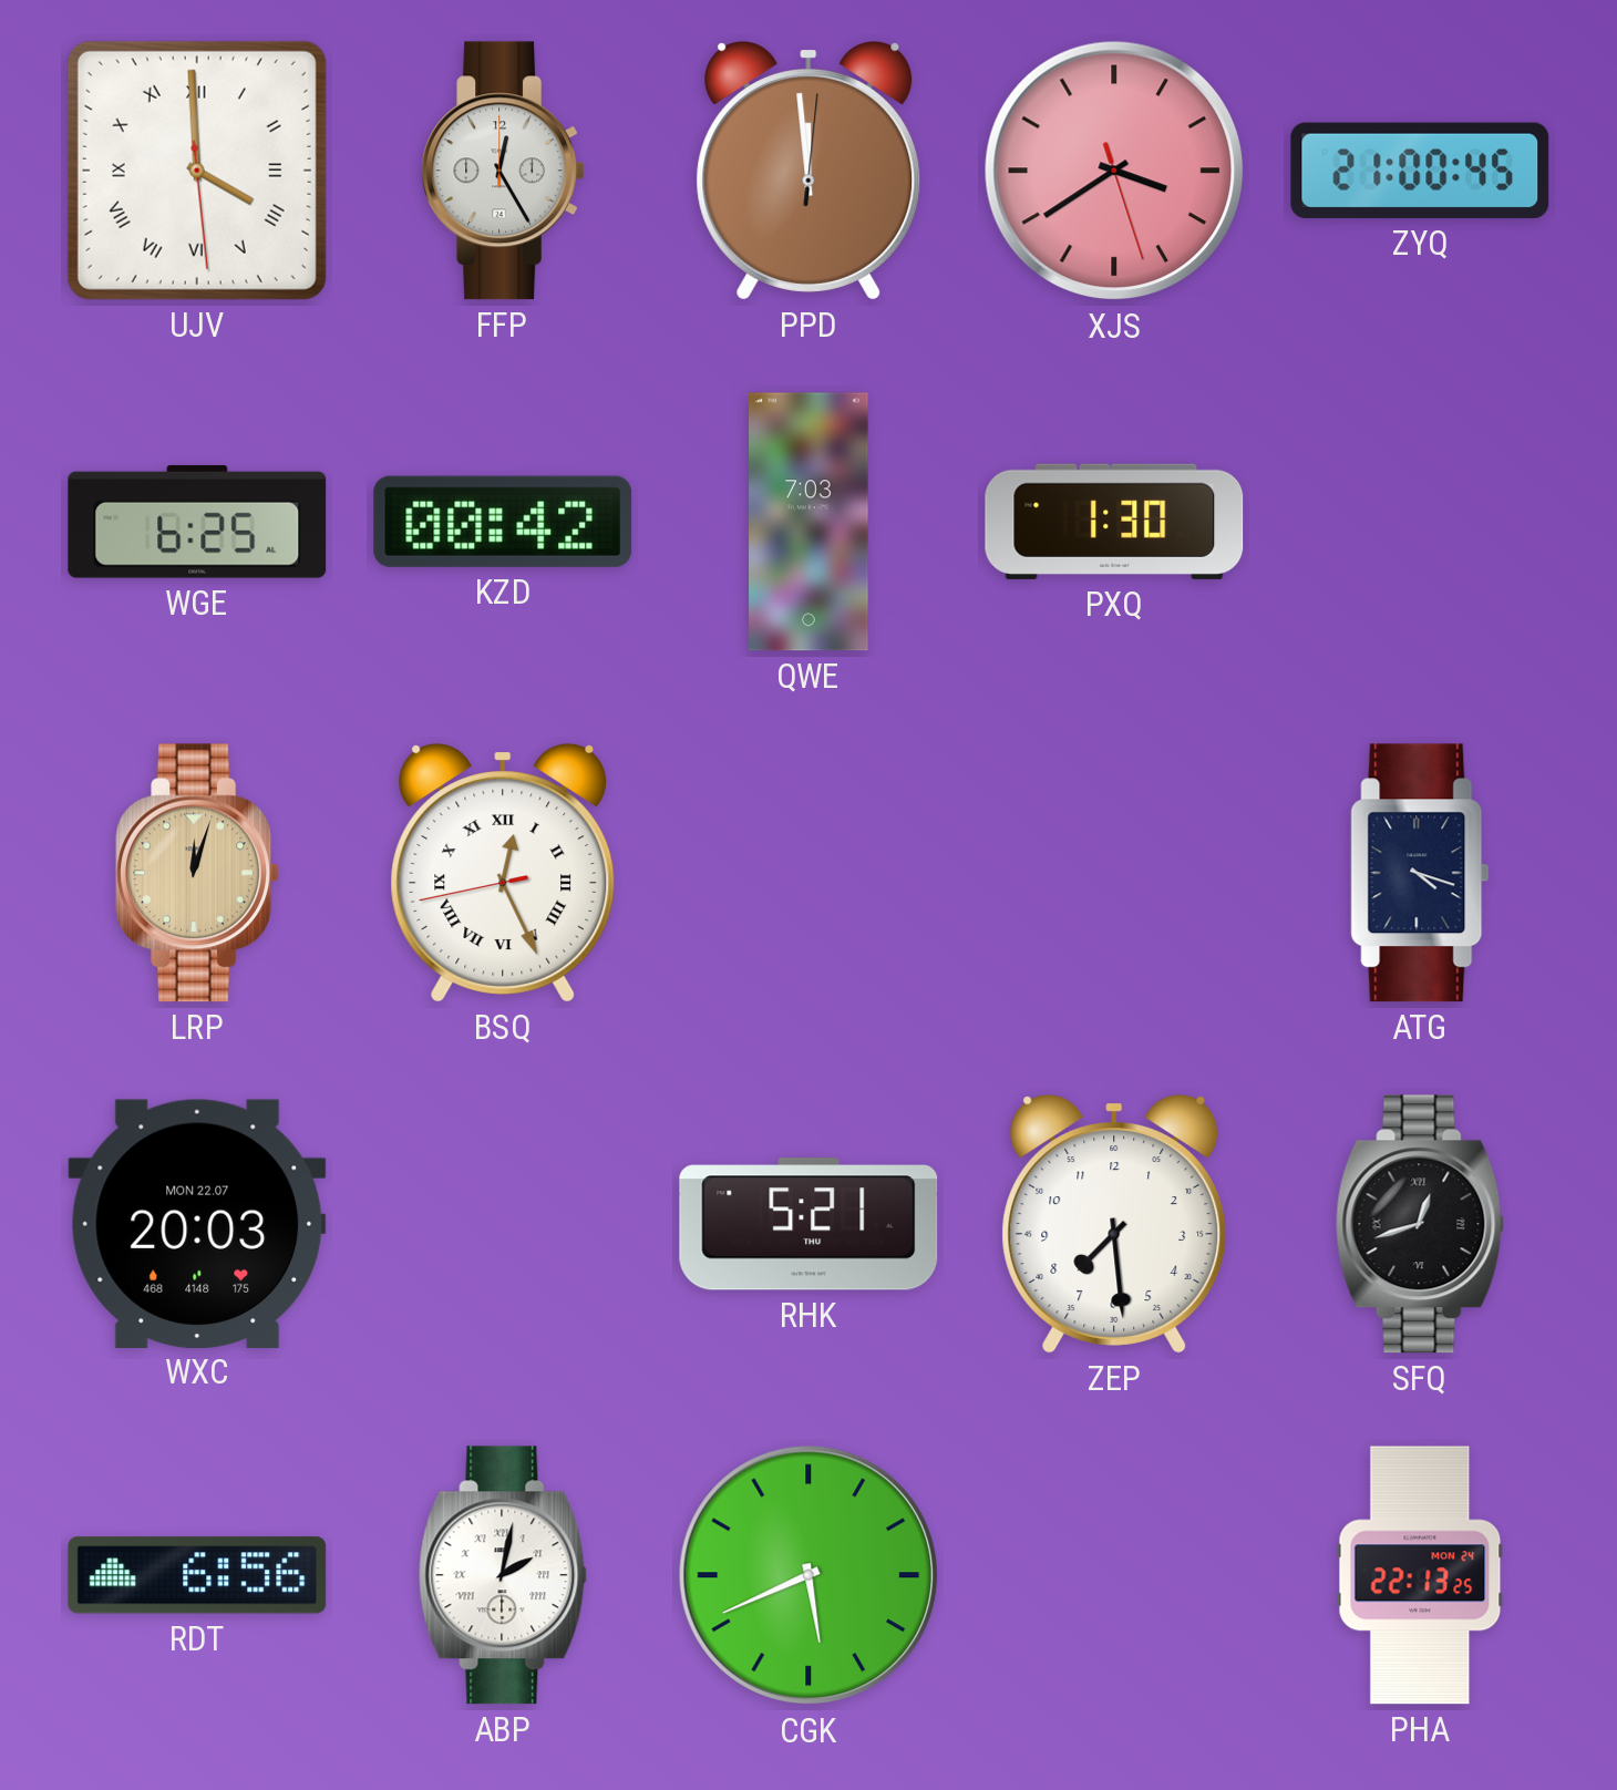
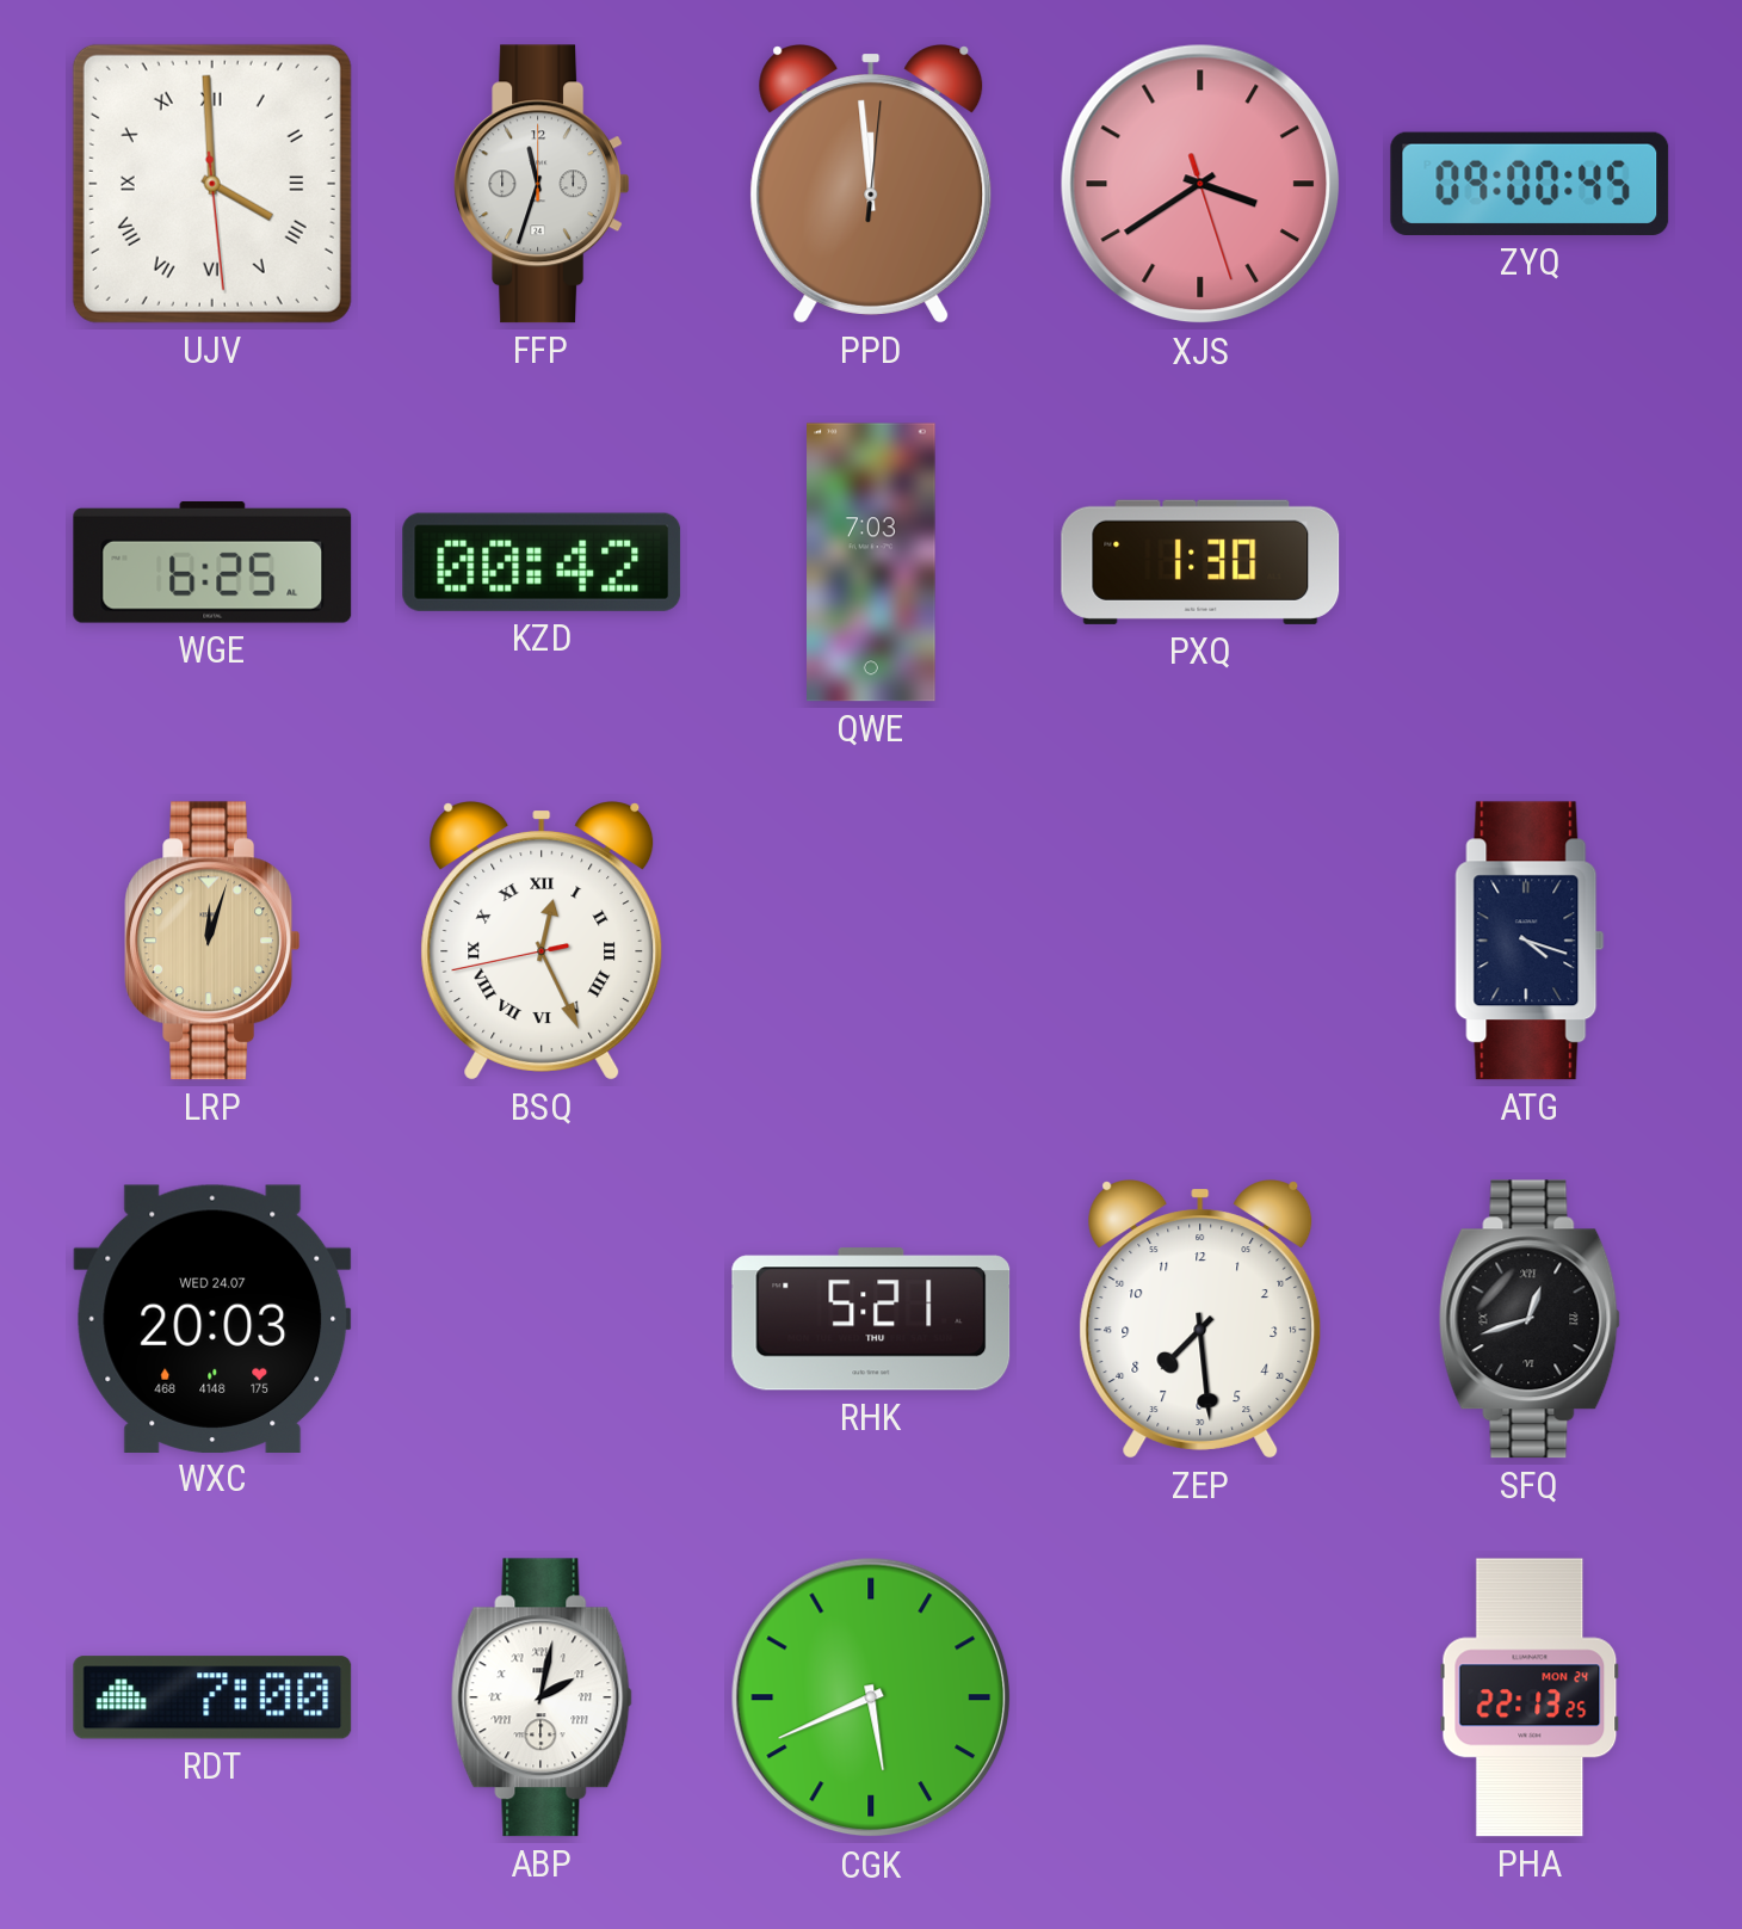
FFP: 12:25 -> 11:33
ZYQ: 21:00 -> 09:00
WXC date: MON 22.07 -> WED 24.07
RDT: 6:56 -> 7:00
